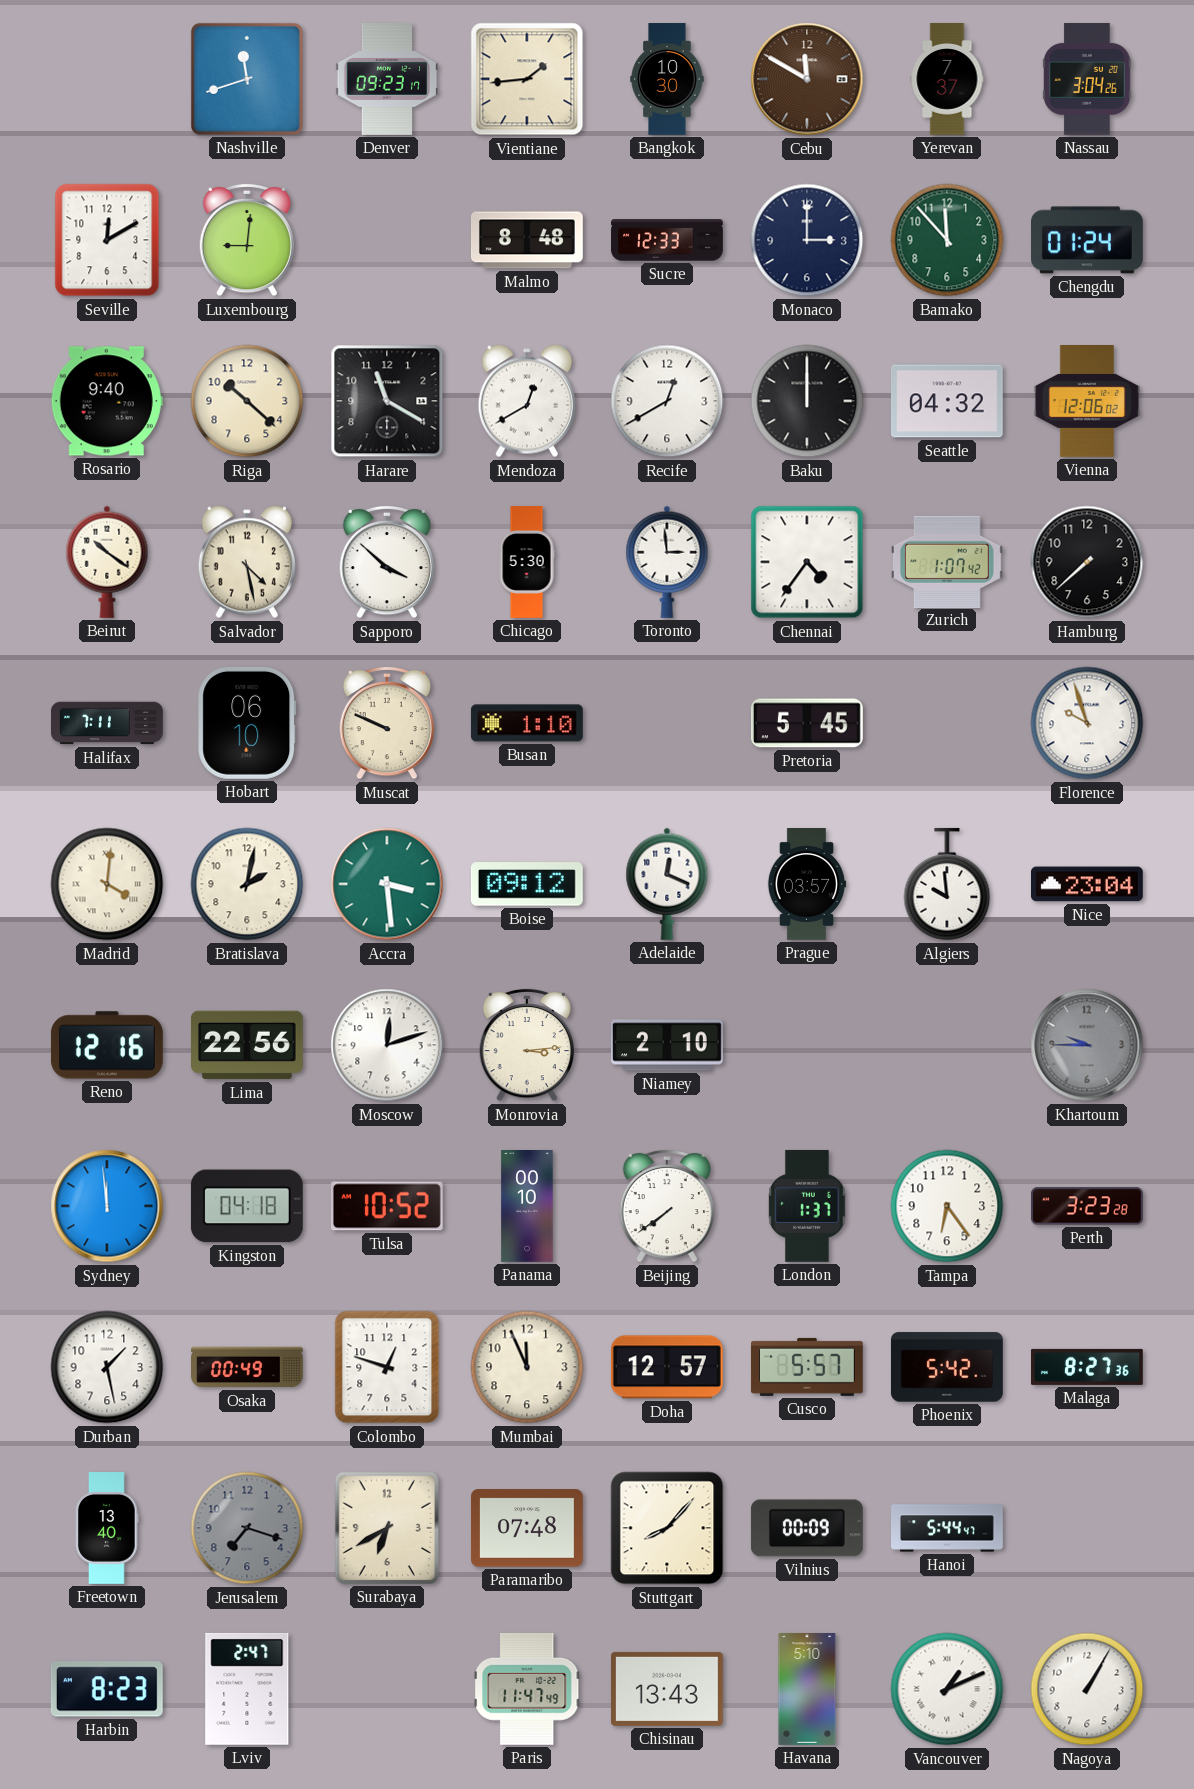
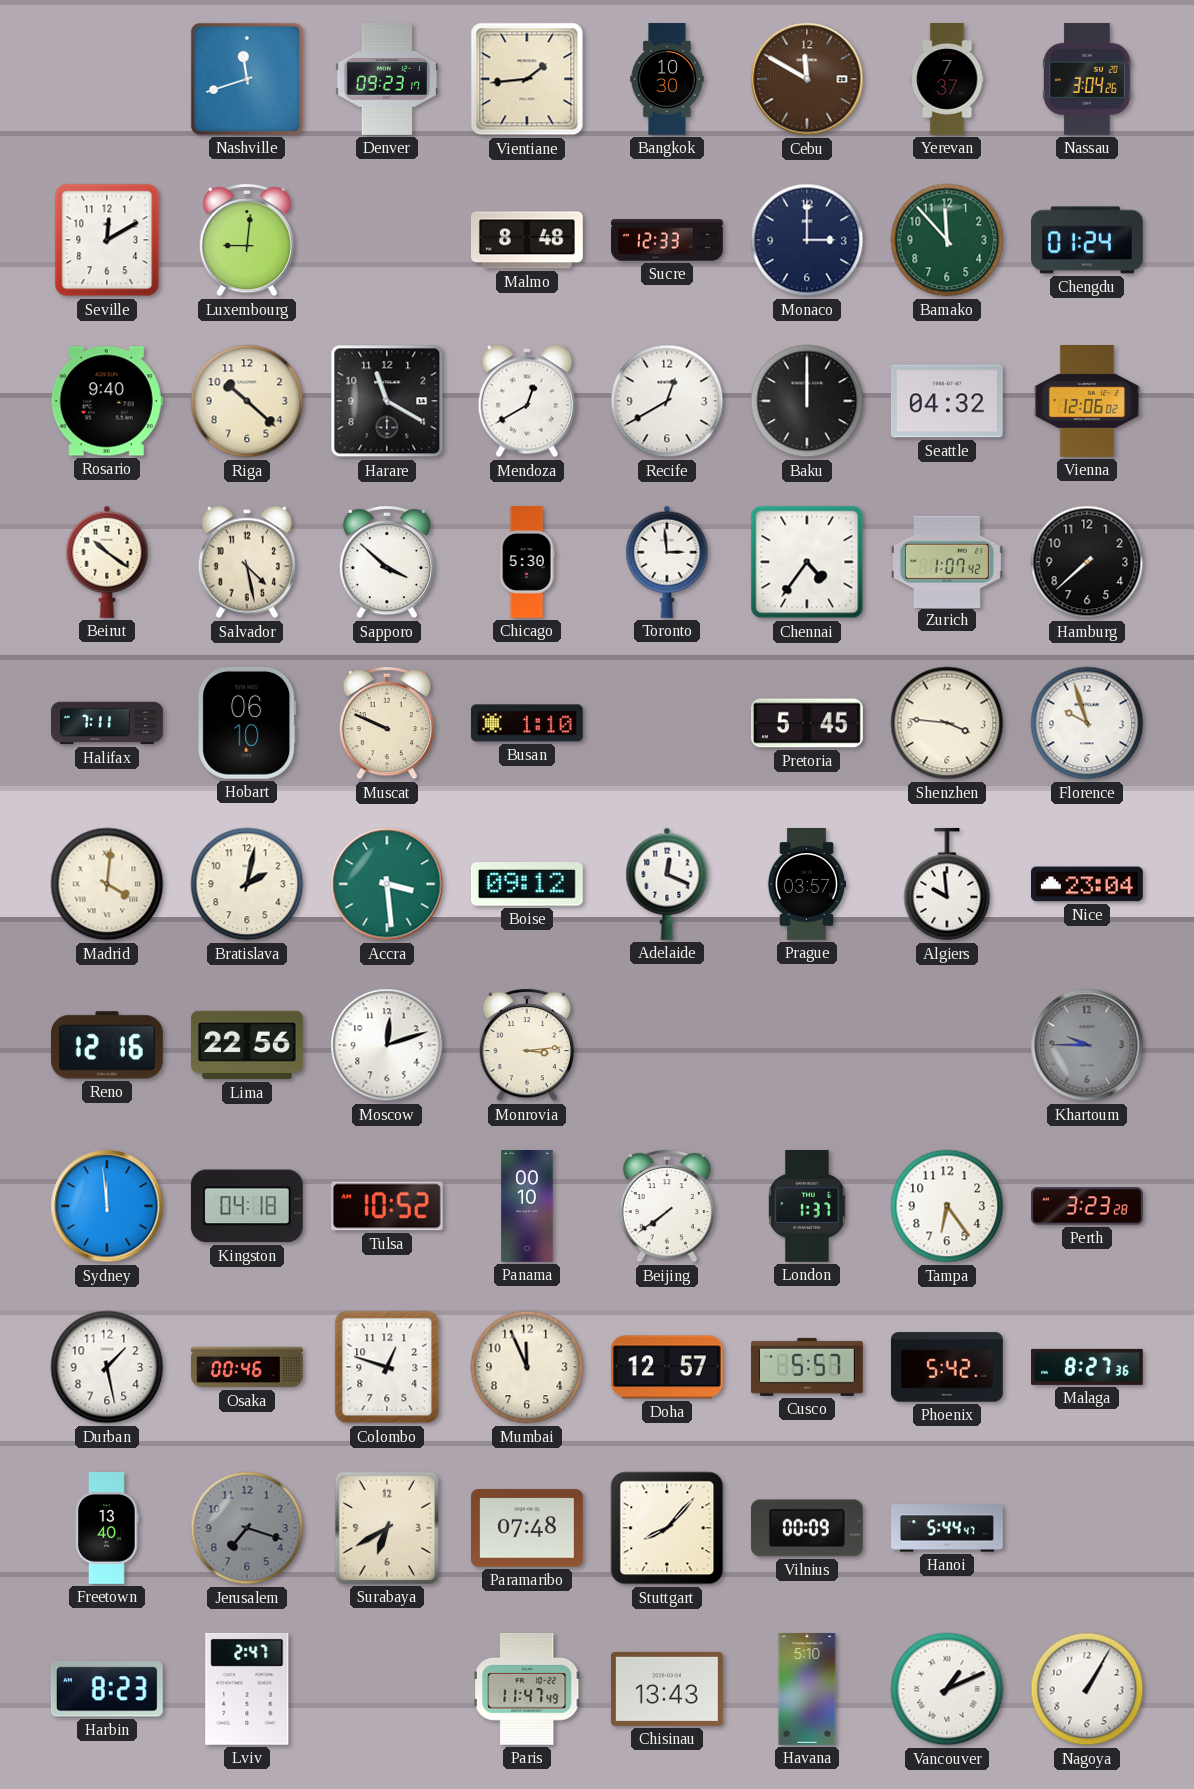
Shenzhen: none -> 3:46
Niamey: 2:10 -> none
Osaka: 00:49 -> 00:46
